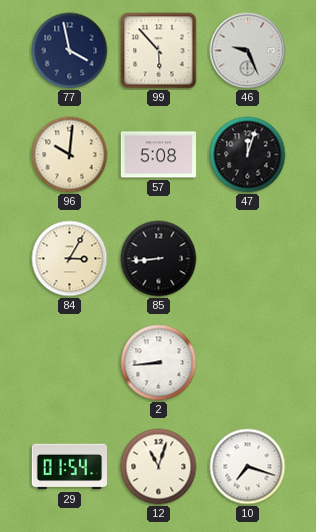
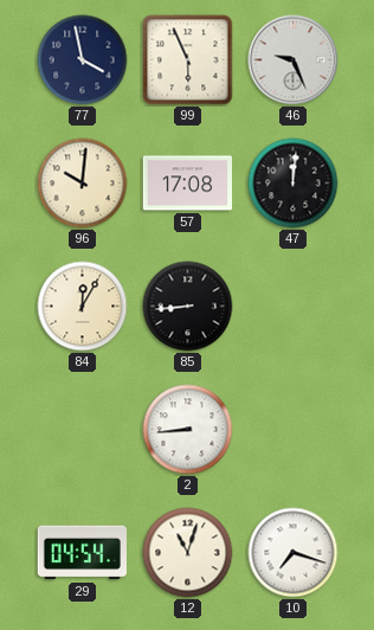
99: 5:53 -> 5:56
57: 5:08 -> 17:08
47: 12:03 -> 12:01
84: 3:05 -> 12:05
29: 01:54 -> 04:54
